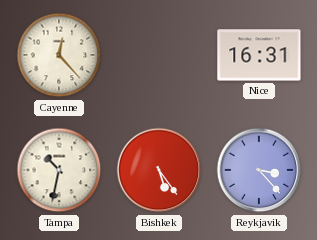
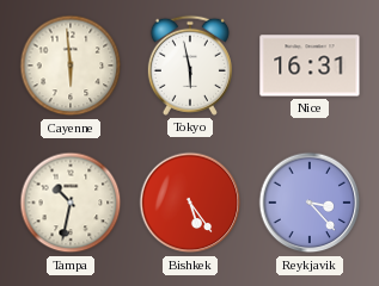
Cayenne: 12:23 -> 5:59
Tokyo: none -> 5:58
